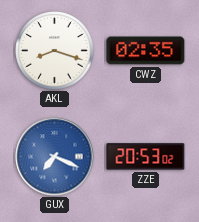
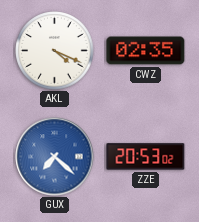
AKL: 8:18 -> 4:19
GUX: 7:19 -> 7:22
